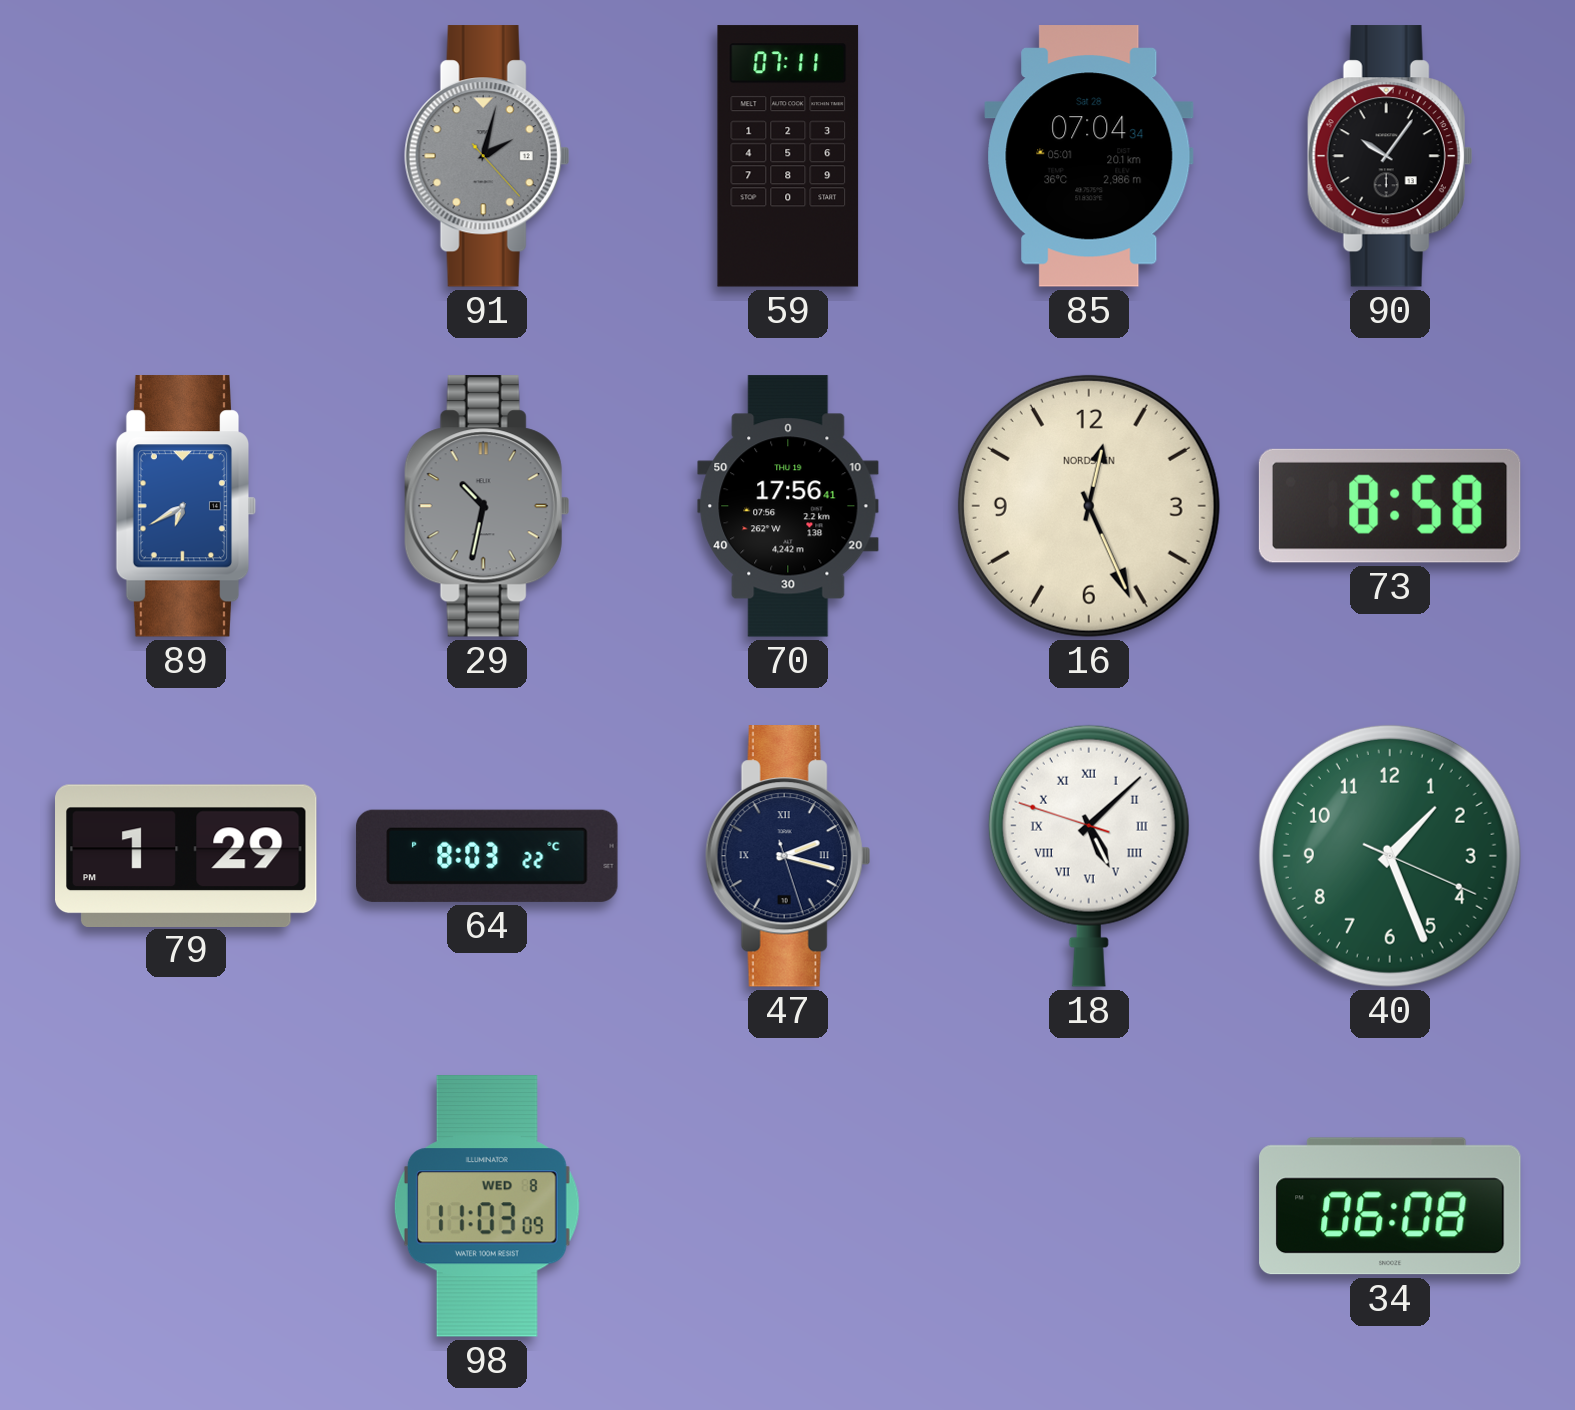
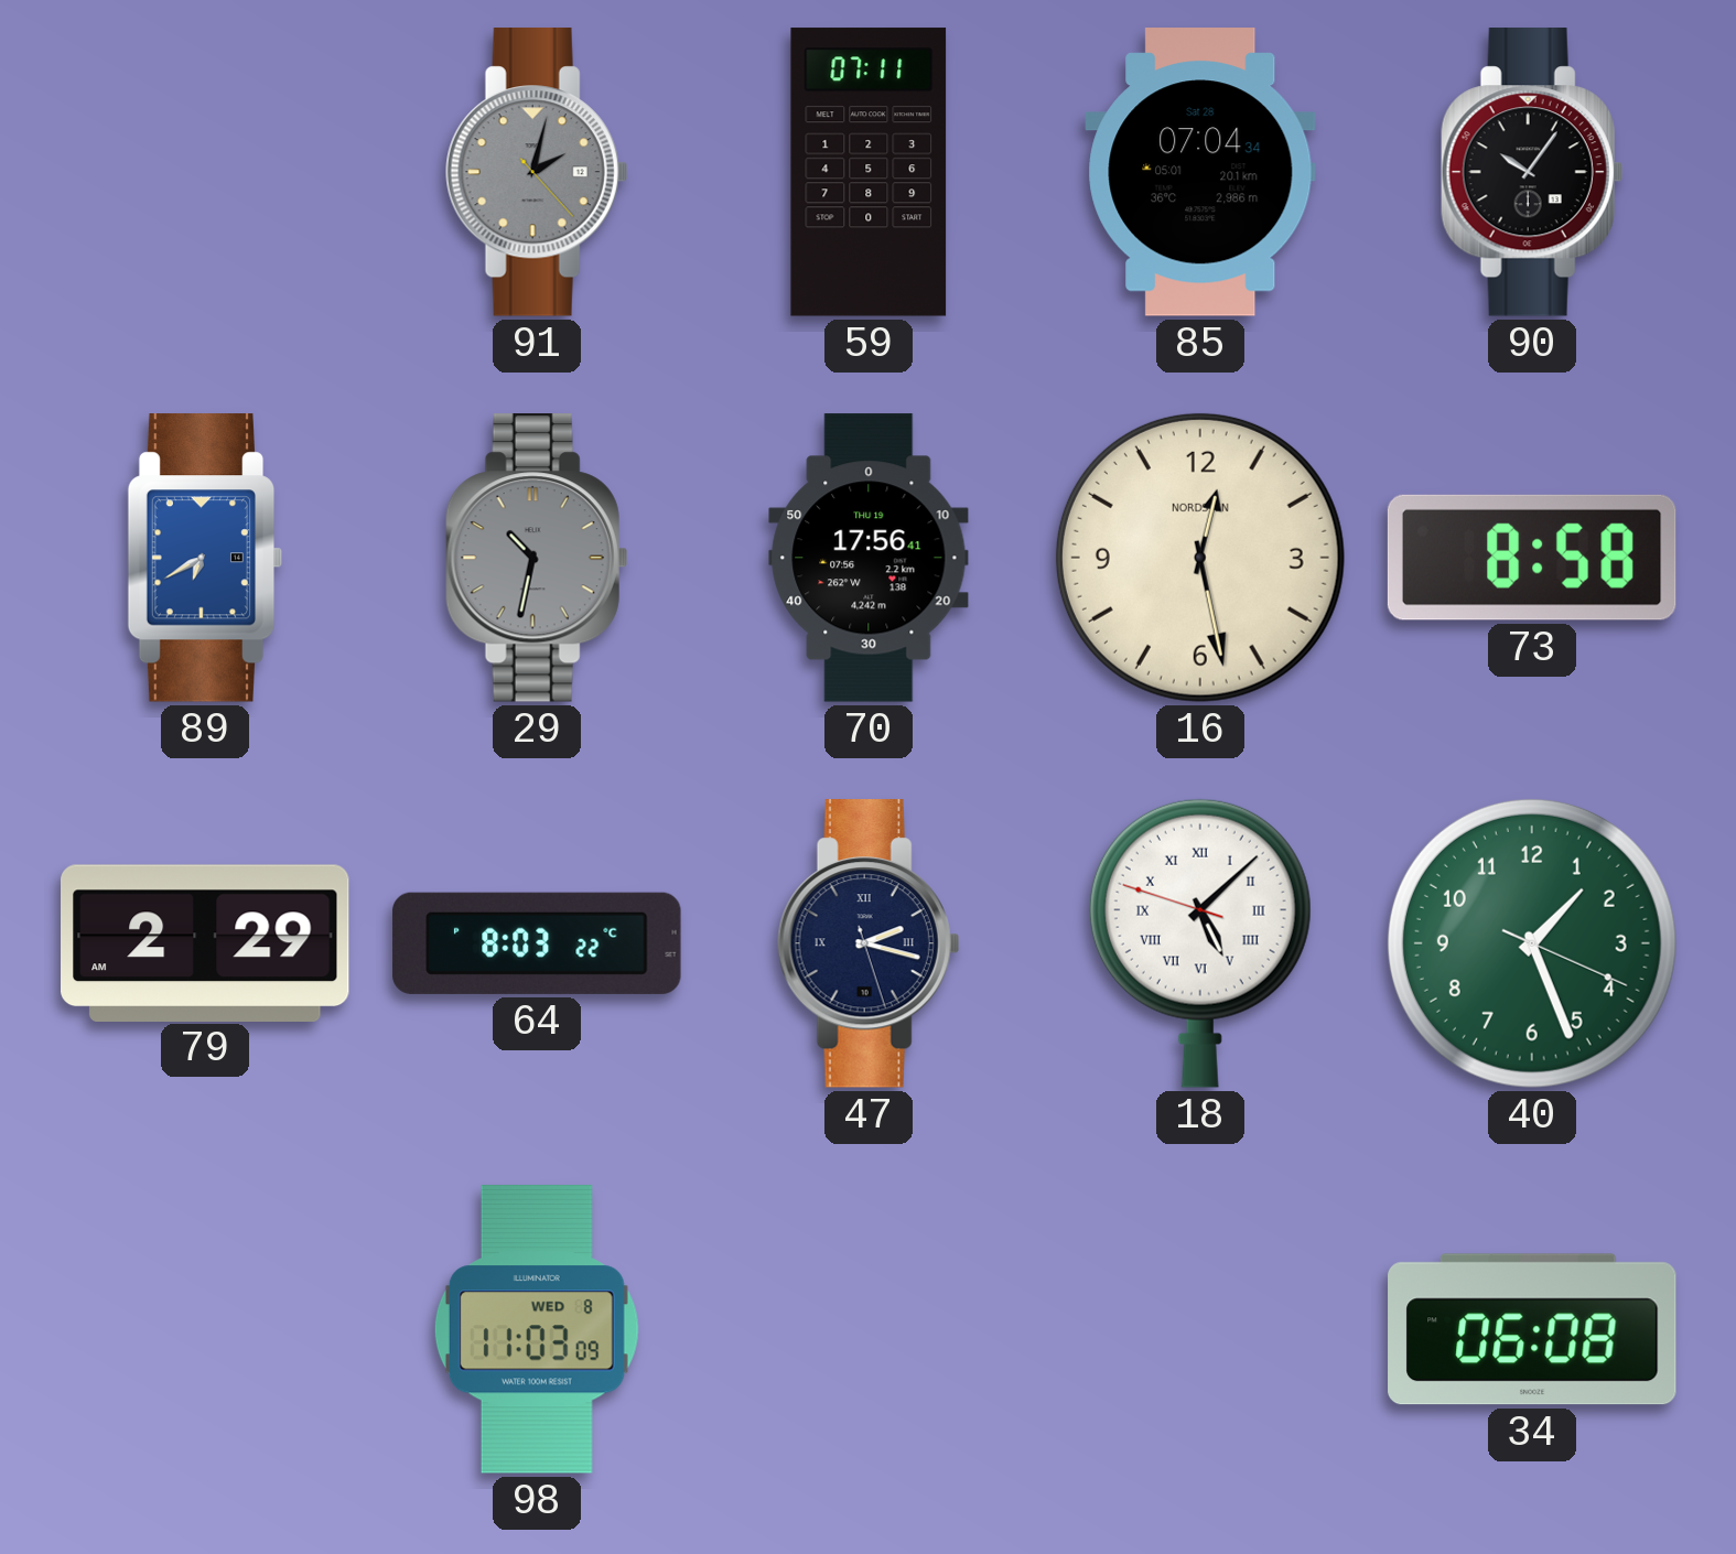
16: 12:26 -> 12:28
79: 1:29 -> 2:29
